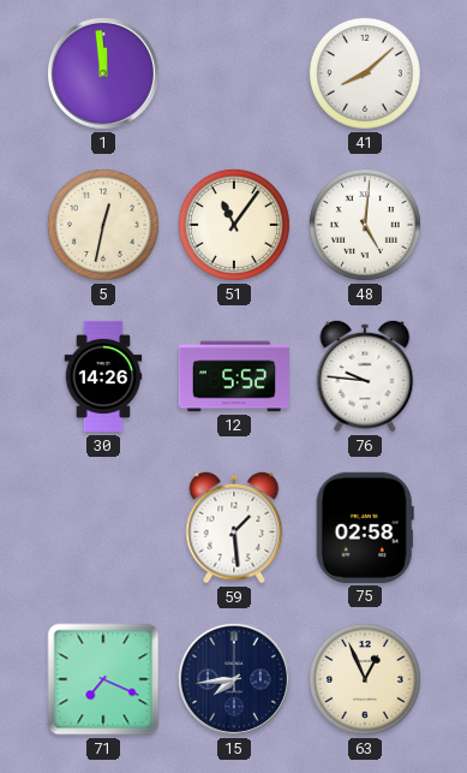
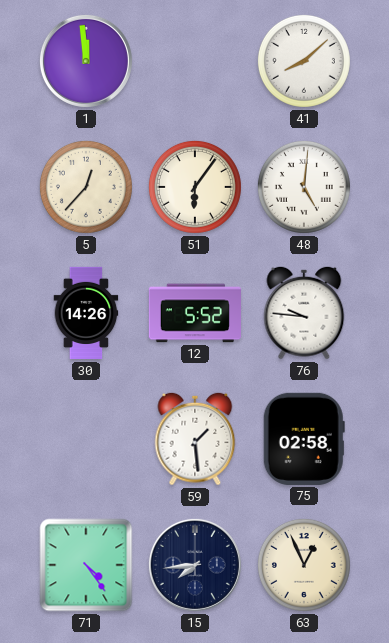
5: 12:32 -> 12:37
51: 11:06 -> 6:06
71: 7:19 -> 4:24
